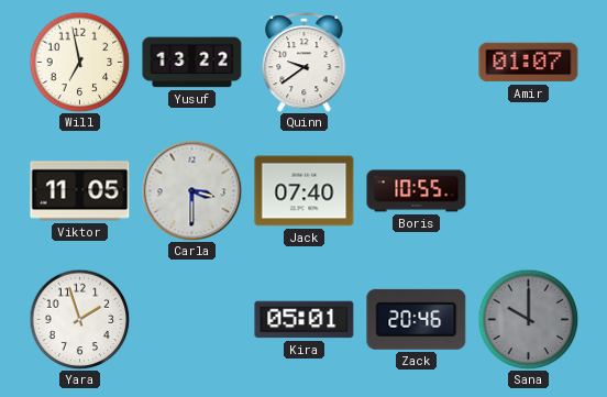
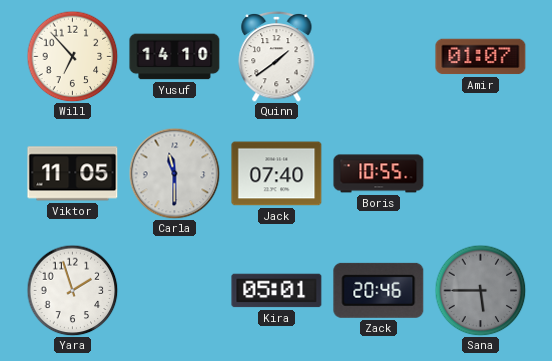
Will: 6:58 -> 6:53
Yusuf: 13:22 -> 14:10
Quinn: 9:39 -> 1:39
Carla: 3:30 -> 11:30
Sana: 10:00 -> 5:45
